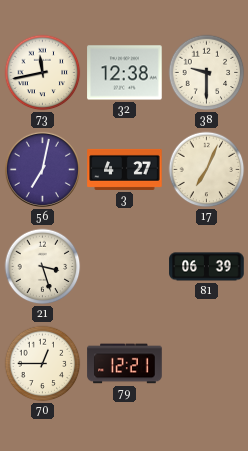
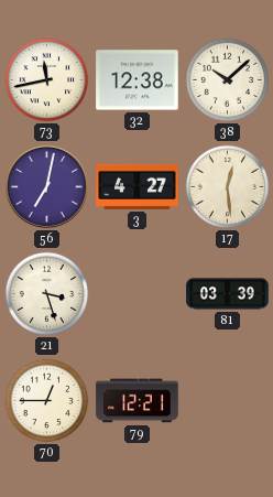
38: 9:30 -> 10:08
17: 7:04 -> 12:29
81: 06:39 -> 03:39
